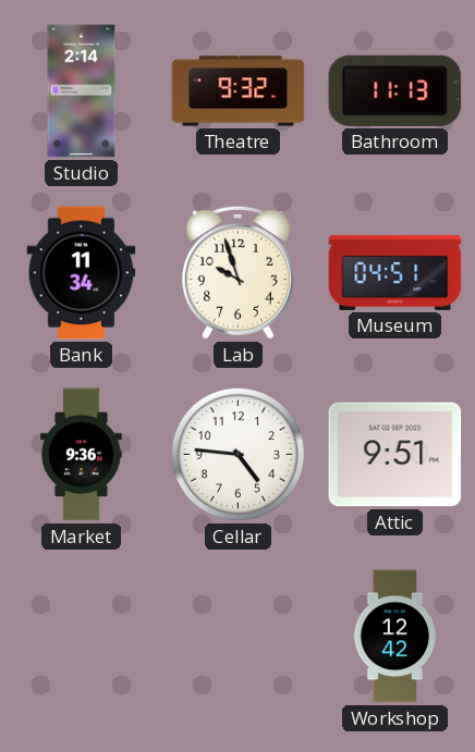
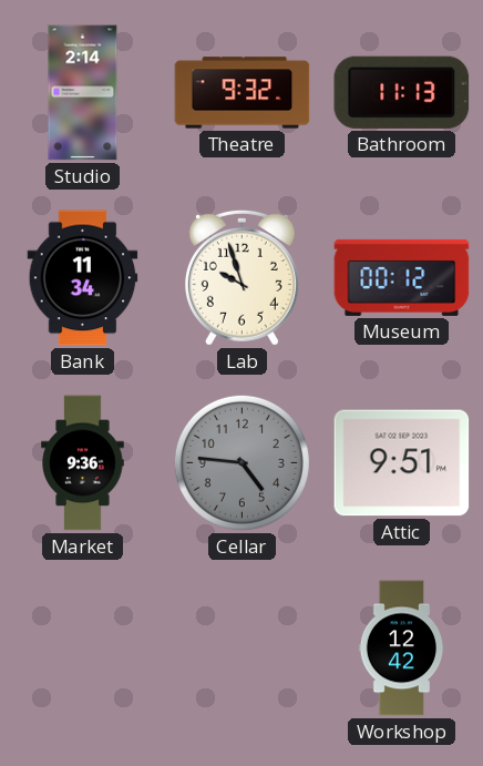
Museum: 04:51 -> 00:12
Cellar dial: white -> grey
